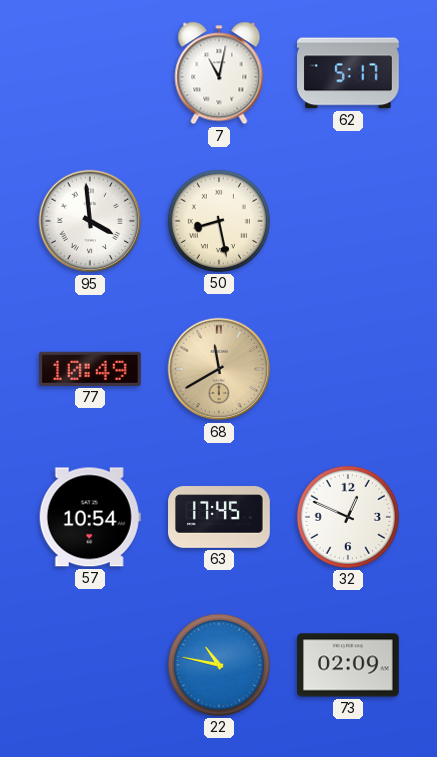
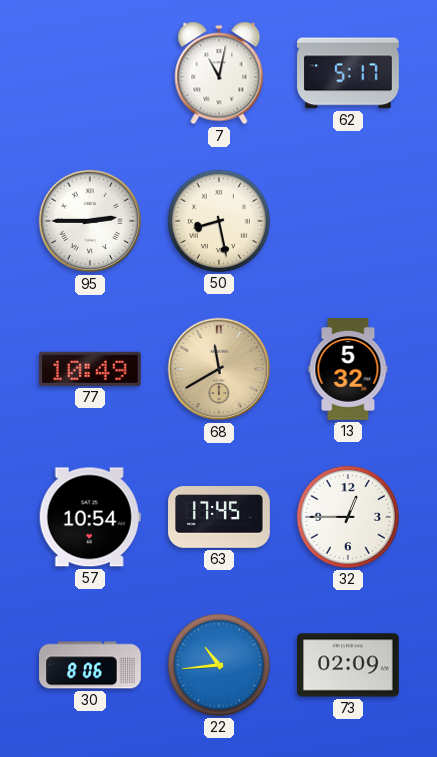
95: 3:59 -> 2:45
13: none -> 5:32
32: 12:49 -> 12:45
30: none -> 8:06
22: 10:47 -> 10:44
